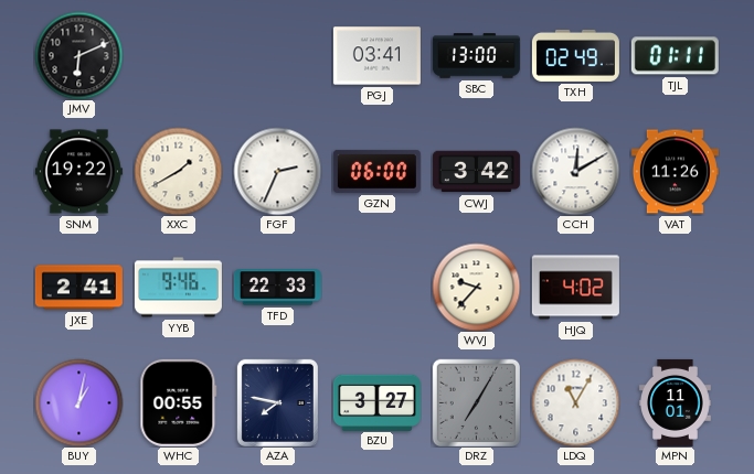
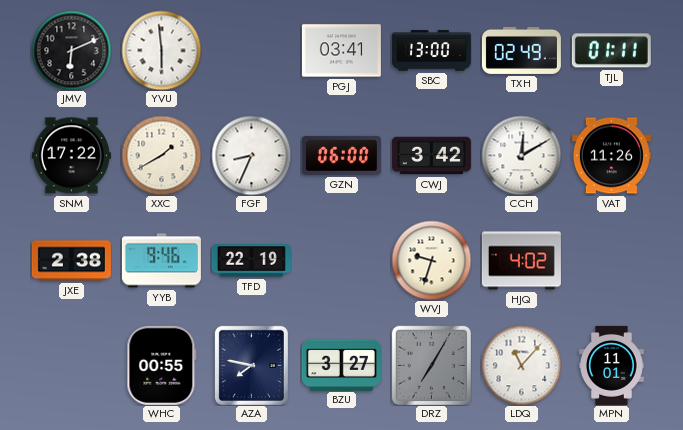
YVU: none -> 5:59
SNM: 19:22 -> 17:22
FGF: 2:34 -> 8:34
JXE: 2:41 -> 2:38
TFD: 22:33 -> 22:19
WVJ: 9:37 -> 9:33
BUY: 1:02 -> none
LDQ: 11:05 -> 11:07
